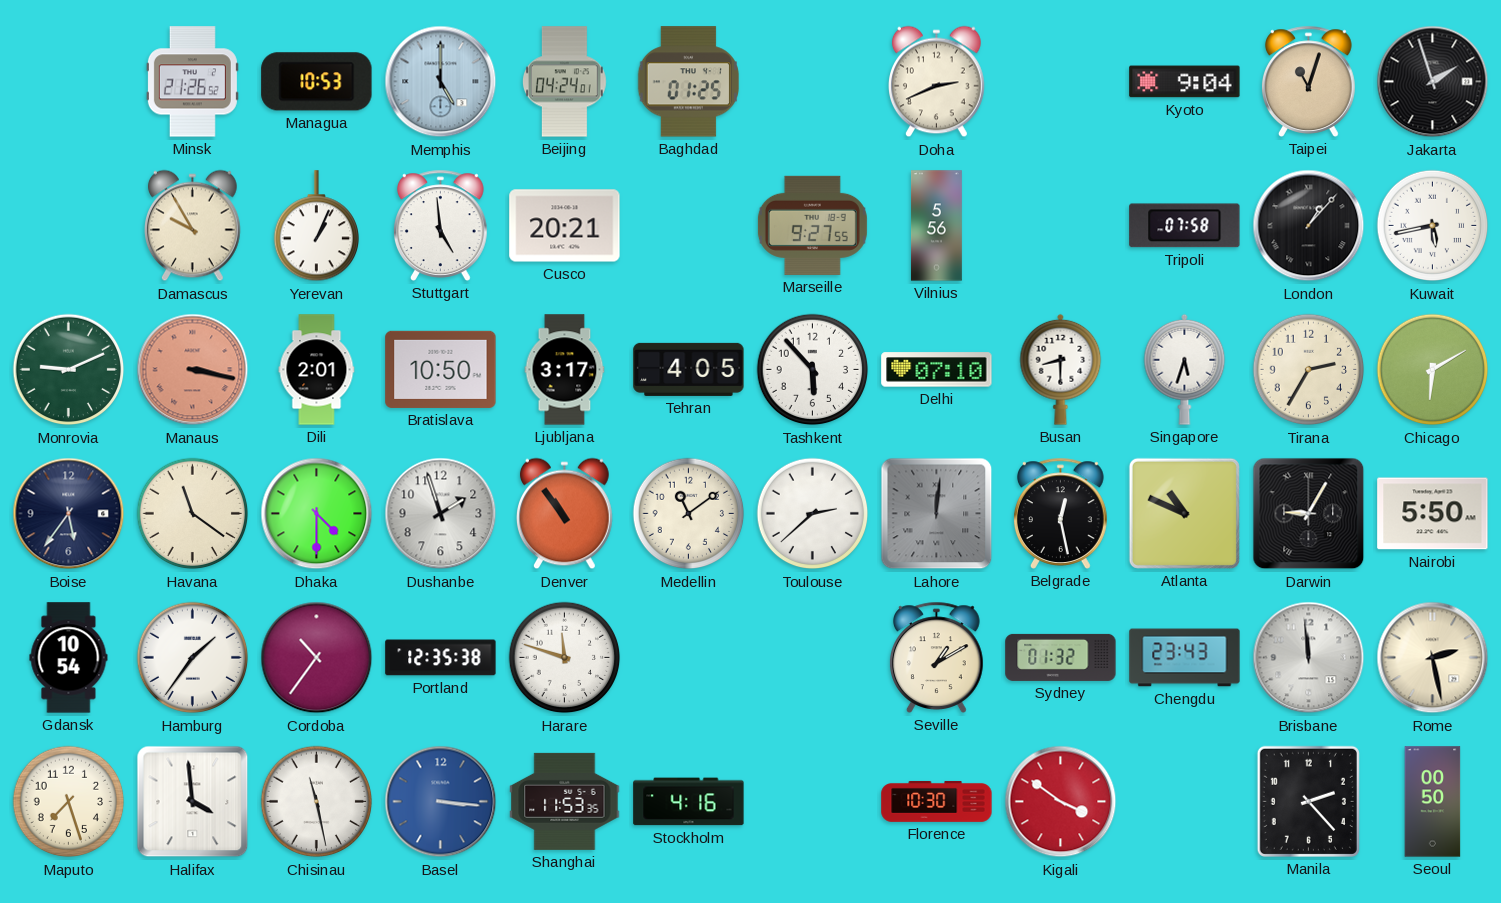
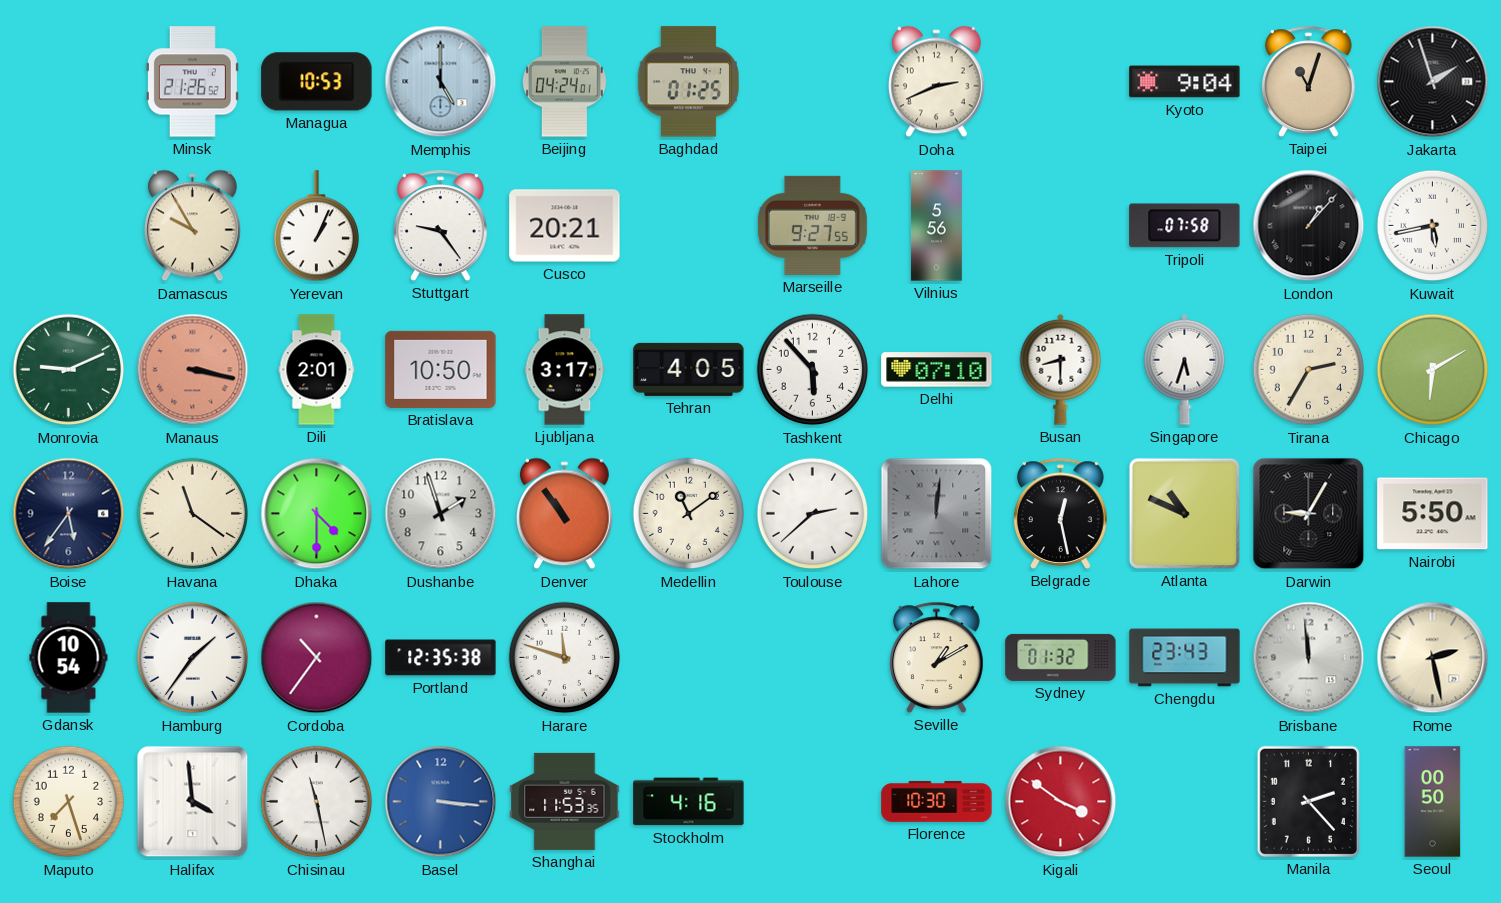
Stuttgart: 4:59 -> 9:24
